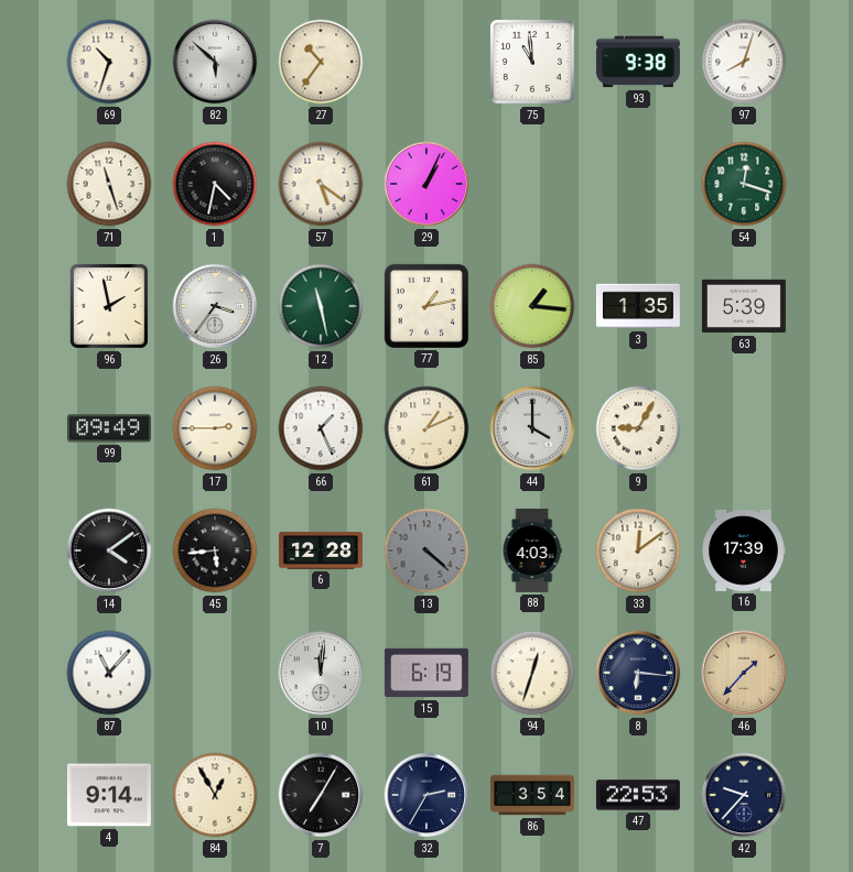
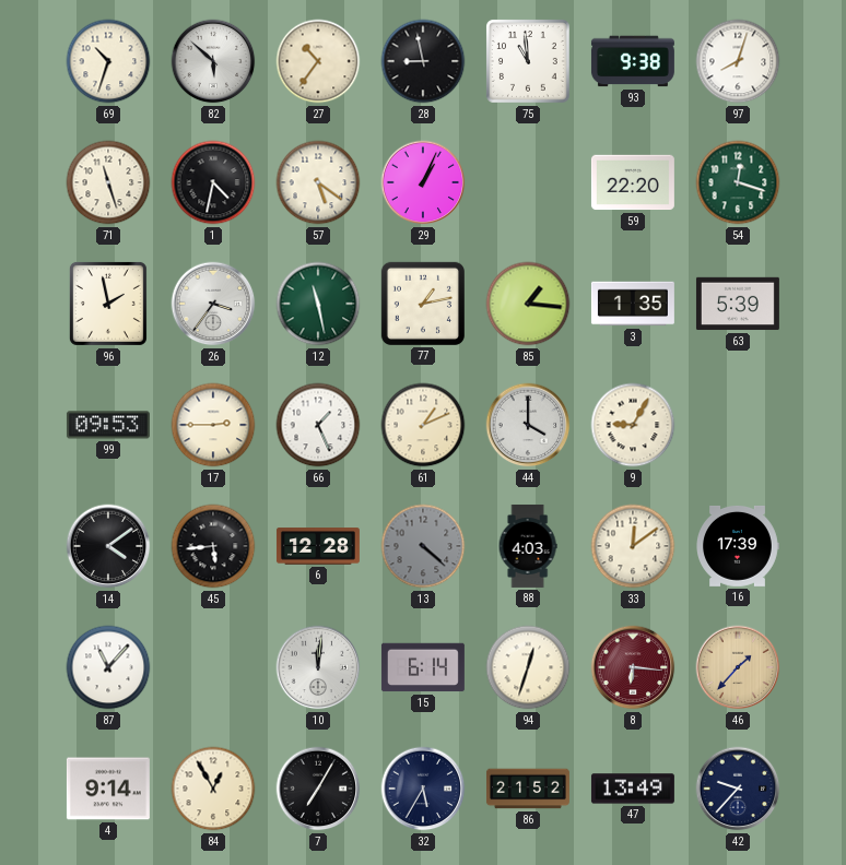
28: none -> 8:58
59: none -> 22:20
99: 09:49 -> 09:53
15: 6:19 -> 6:14
8 dial: navy -> burgundy
32: 2:35 -> 5:35
86: 3:54 -> 21:52
47: 22:53 -> 13:49
